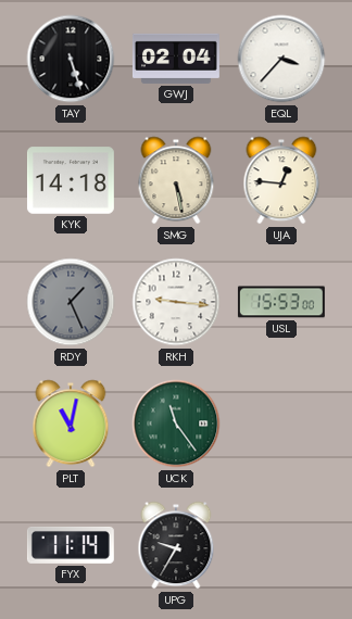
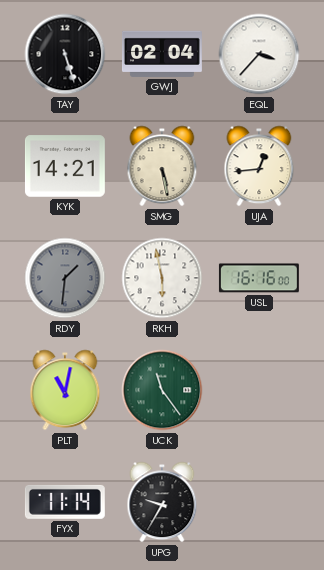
KYK: 14:18 -> 14:21
UJA: 12:46 -> 12:44
RDY: 1:26 -> 1:31
RKH: 9:16 -> 5:58
USL: 15:53 -> 16:16
